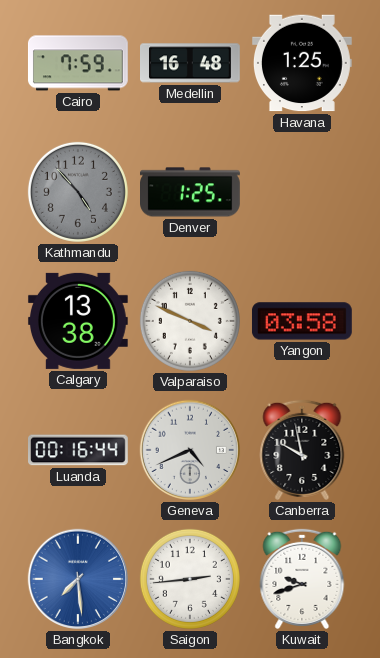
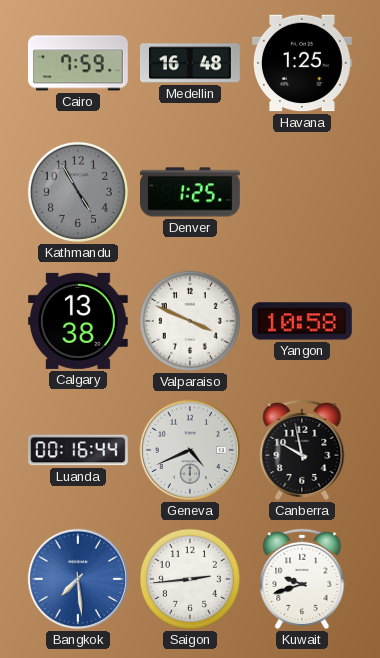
Kathmandu: 4:53 -> 4:55
Yangon: 03:58 -> 10:58
